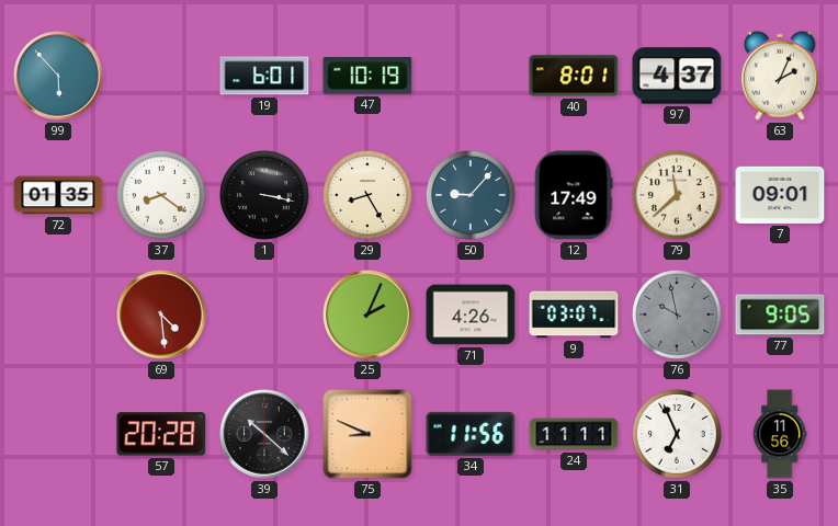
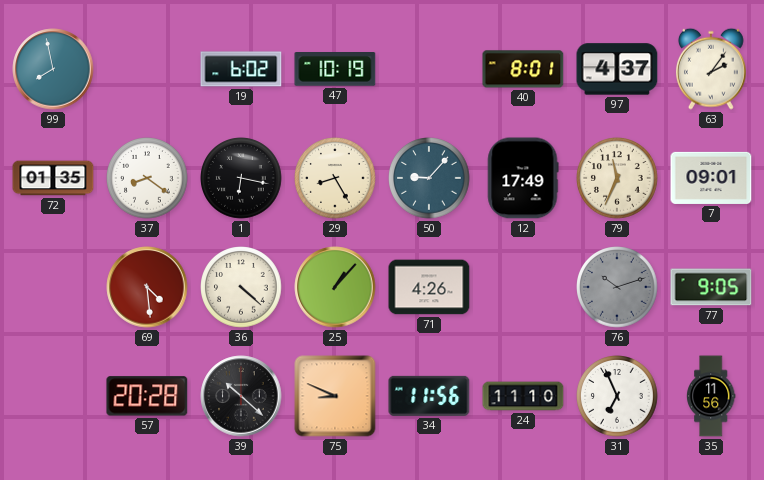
99: 5:53 -> 7:58
19: 6:01 -> 6:02
63: 2:04 -> 2:06
1: 3:17 -> 6:17
79: 11:38 -> 11:34
36: none -> 4:22
25: 2:04 -> 1:07
9: 03:07 -> none
76: 9:58 -> 10:12
24: 11:11 -> 11:10
